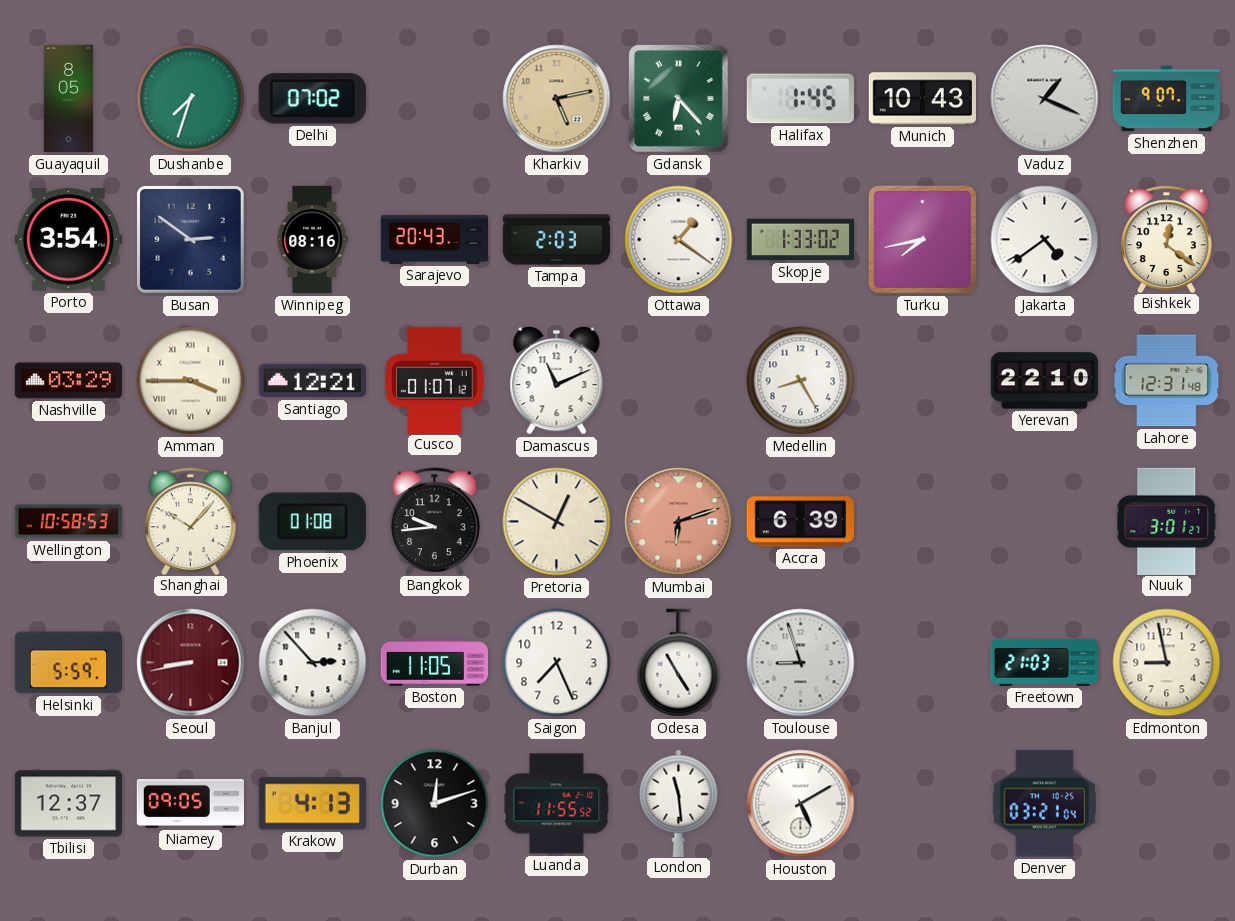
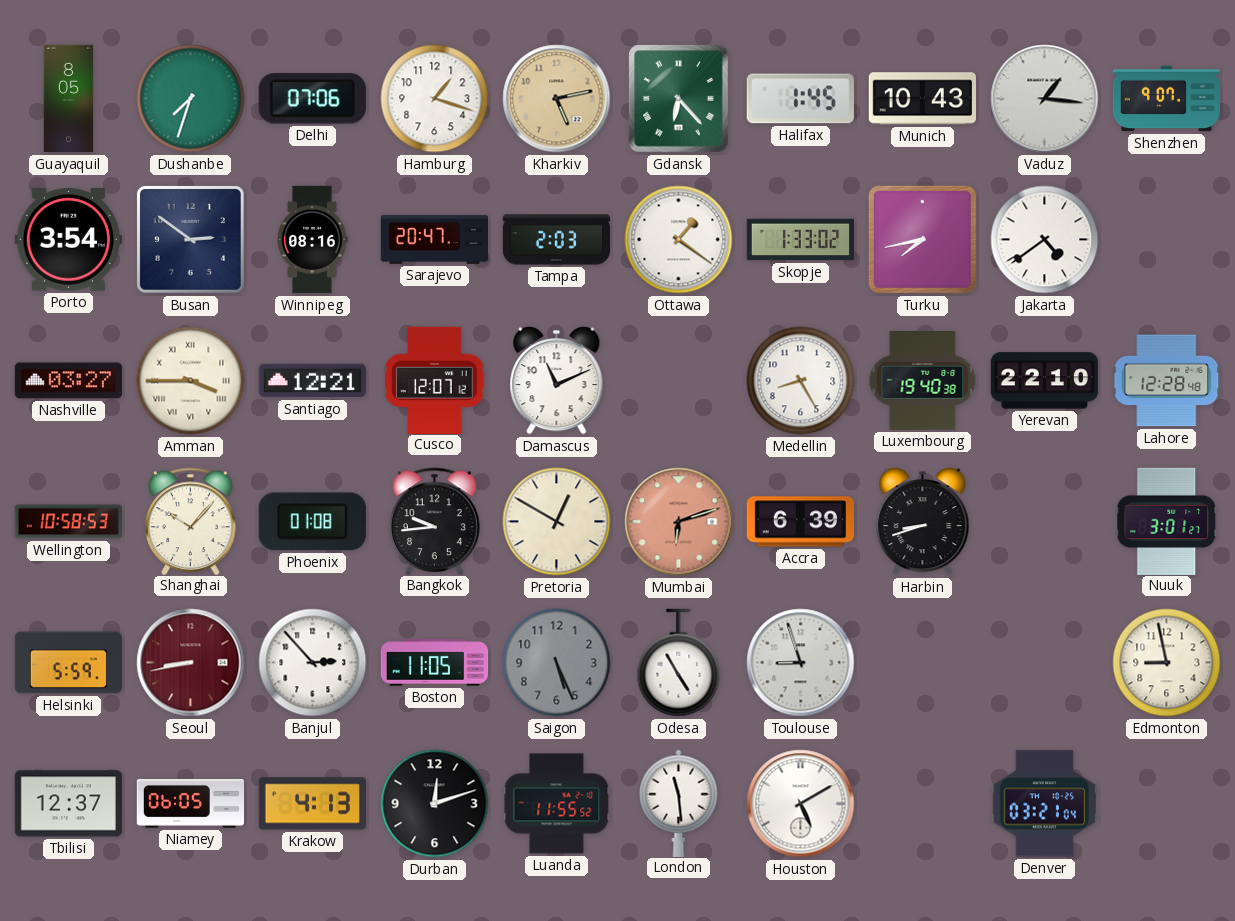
Delhi: 07:02 -> 07:06
Hamburg: none -> 1:18
Vaduz: 1:19 -> 1:16
Sarajevo: 20:43 -> 20:47
Bishkek: 12:21 -> none
Nashville: 03:29 -> 03:27
Cusco: 01:07 -> 12:07
Luxembourg: none -> 19:40
Lahore: 12:31 -> 12:28
Harbin: none -> 8:42
Saigon: 7:26 -> 5:26
Saigon dial: white -> grey
Freetown: 21:03 -> none
Niamey: 09:05 -> 06:05
